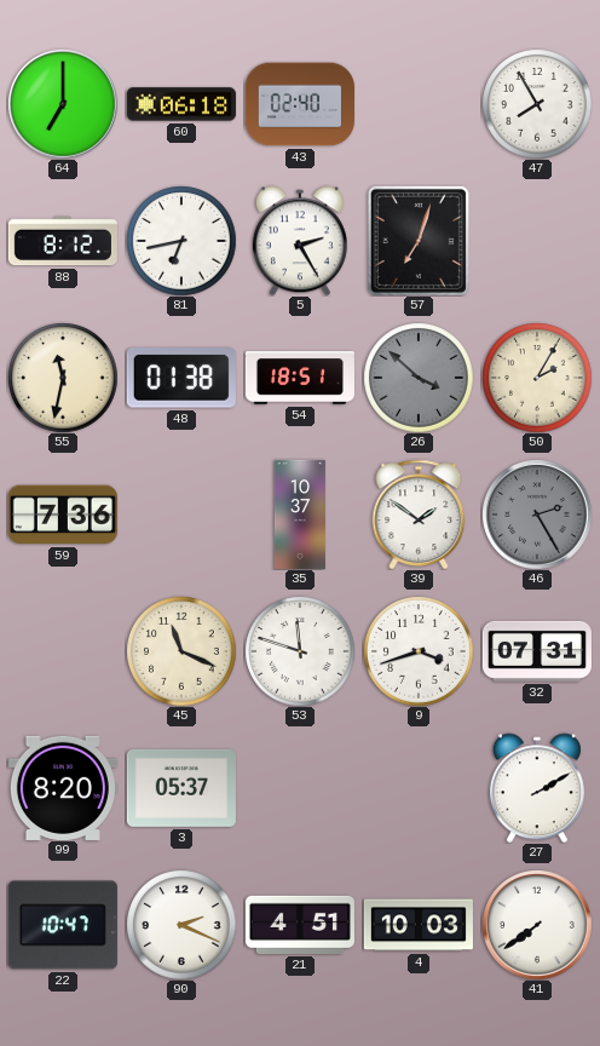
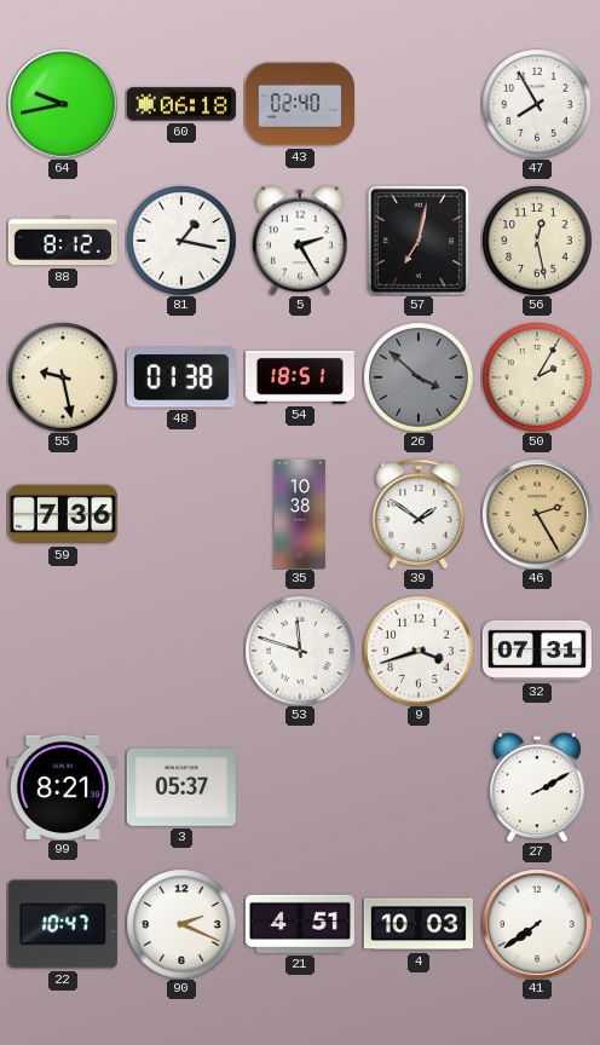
64: 7:00 -> 9:43
81: 6:43 -> 1:17
57: 7:03 -> 7:02
56: none -> 12:28
55: 11:32 -> 9:28
35: 10:37 -> 10:38
46 dial: grey -> champagne
45: 11:19 -> none
99: 8:20 -> 8:21
